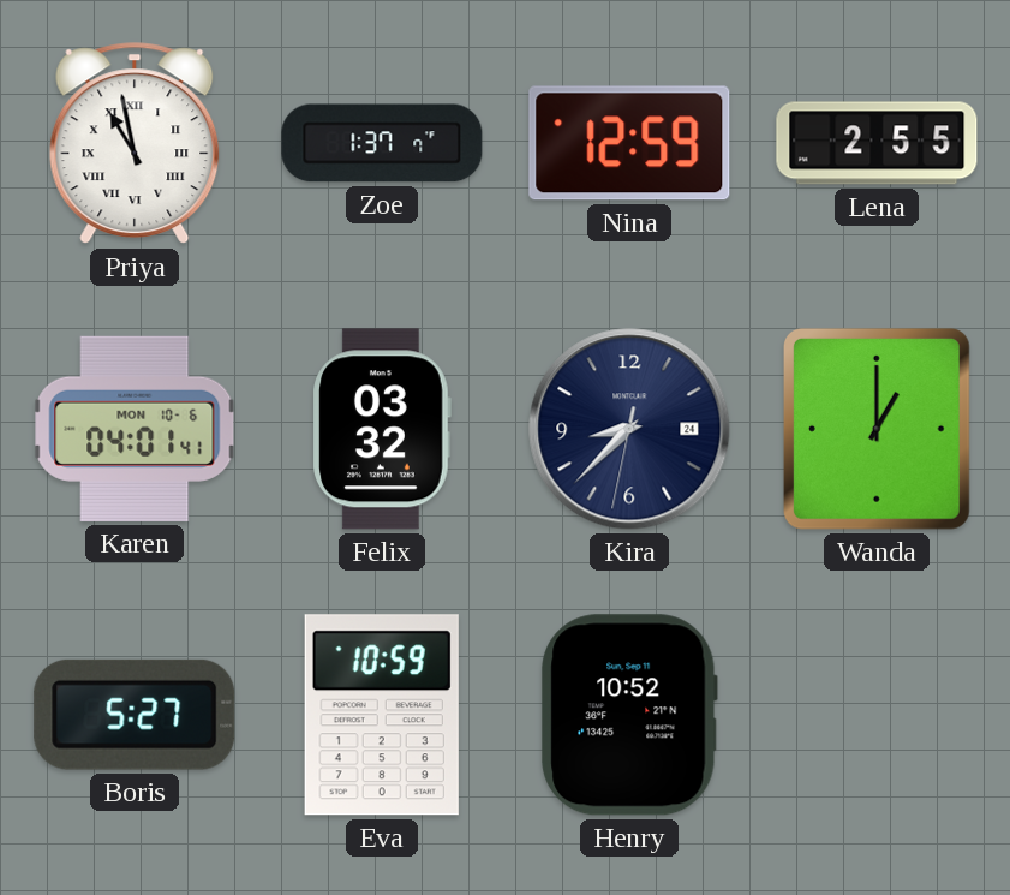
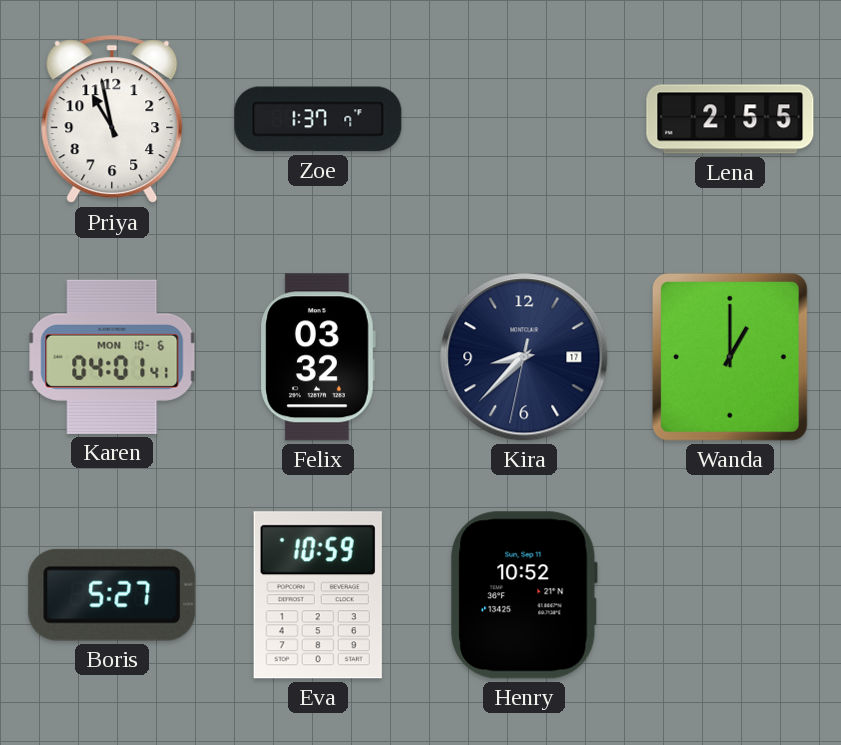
Priya numerals: Roman -> Arabic
Nina: 12:59 -> none
Kira date: 24 -> 17
